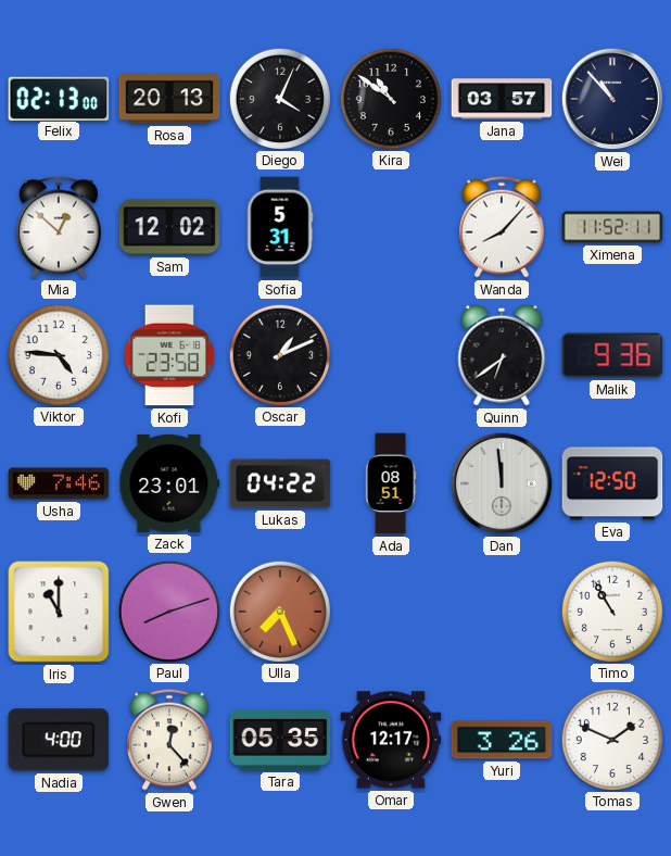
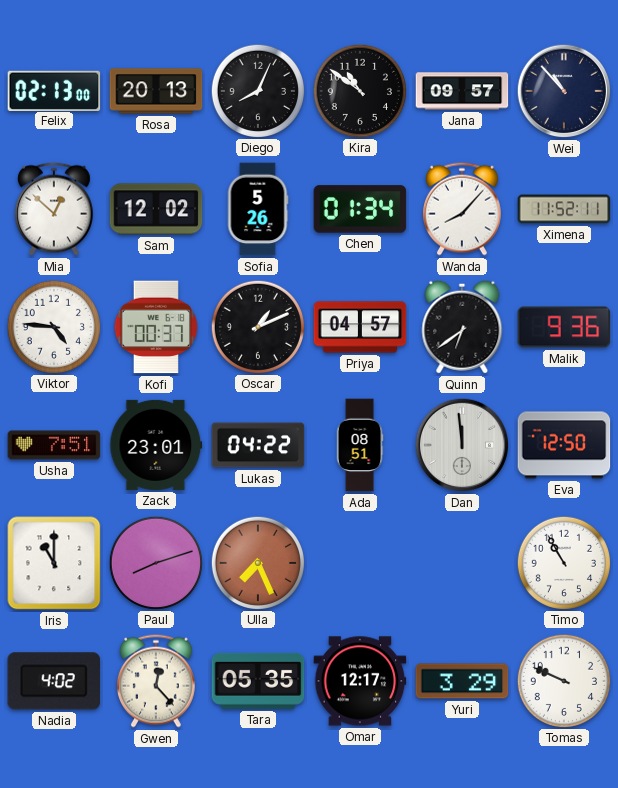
Diego: 4:04 -> 8:04
Jana: 03:57 -> 09:57
Sofia: 5:31 -> 5:26
Chen: none -> 01:34
Kofi: 23:58 -> 00:37
Priya: none -> 04:57
Usha: 7:46 -> 7:51
Nadia: 4:00 -> 4:02
Yuri: 3:26 -> 3:29
Tomas: 1:49 -> 9:49
